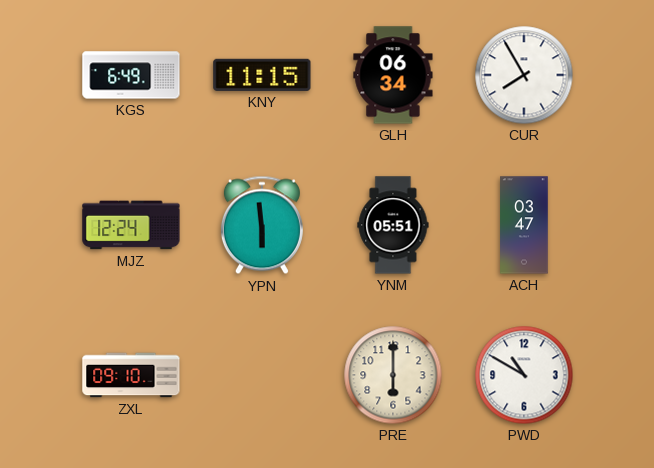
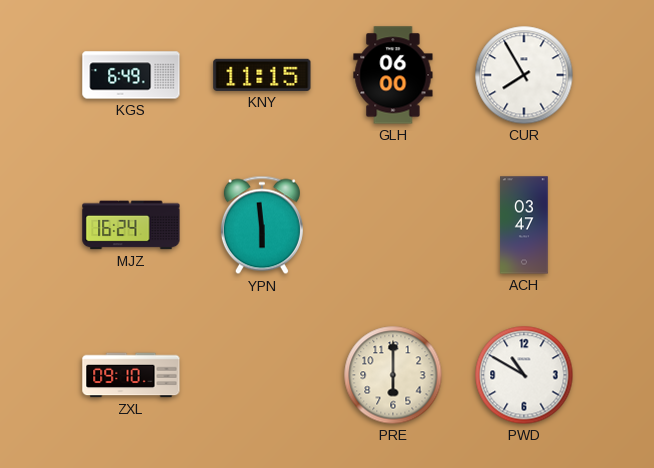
GLH: 06:34 -> 06:00
MJZ: 12:24 -> 16:24
YNM: 05:51 -> none
